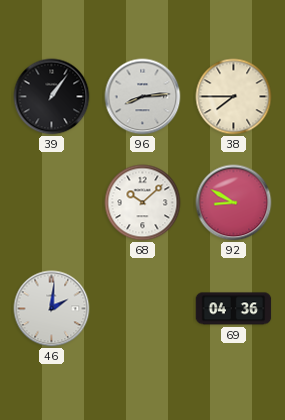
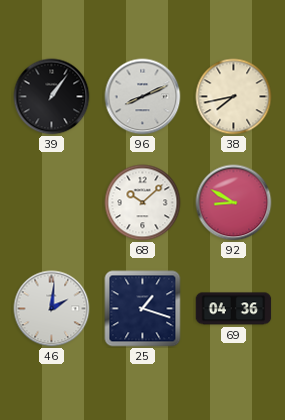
96: 8:14 -> 8:11
38: 7:45 -> 7:43
25: none -> 1:18
